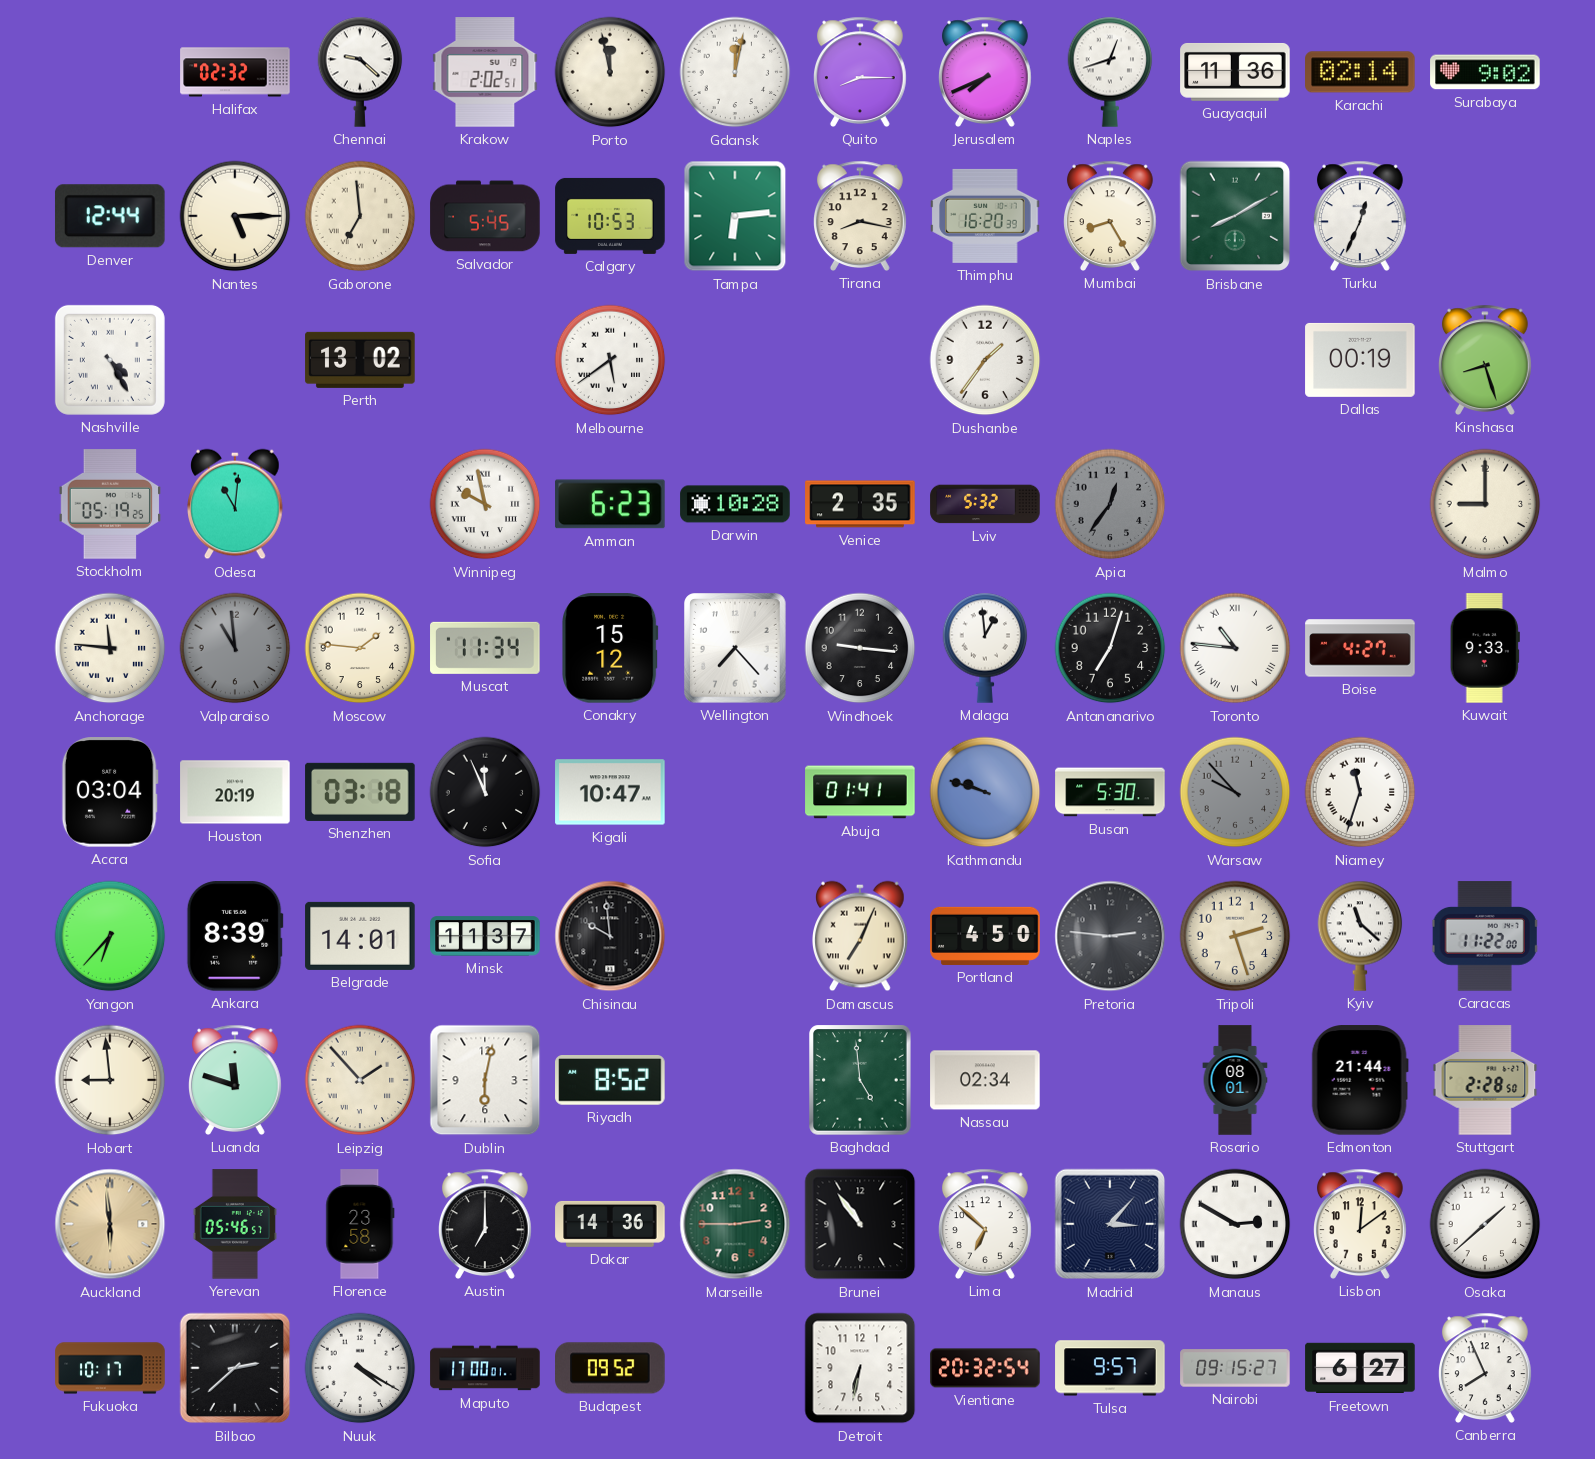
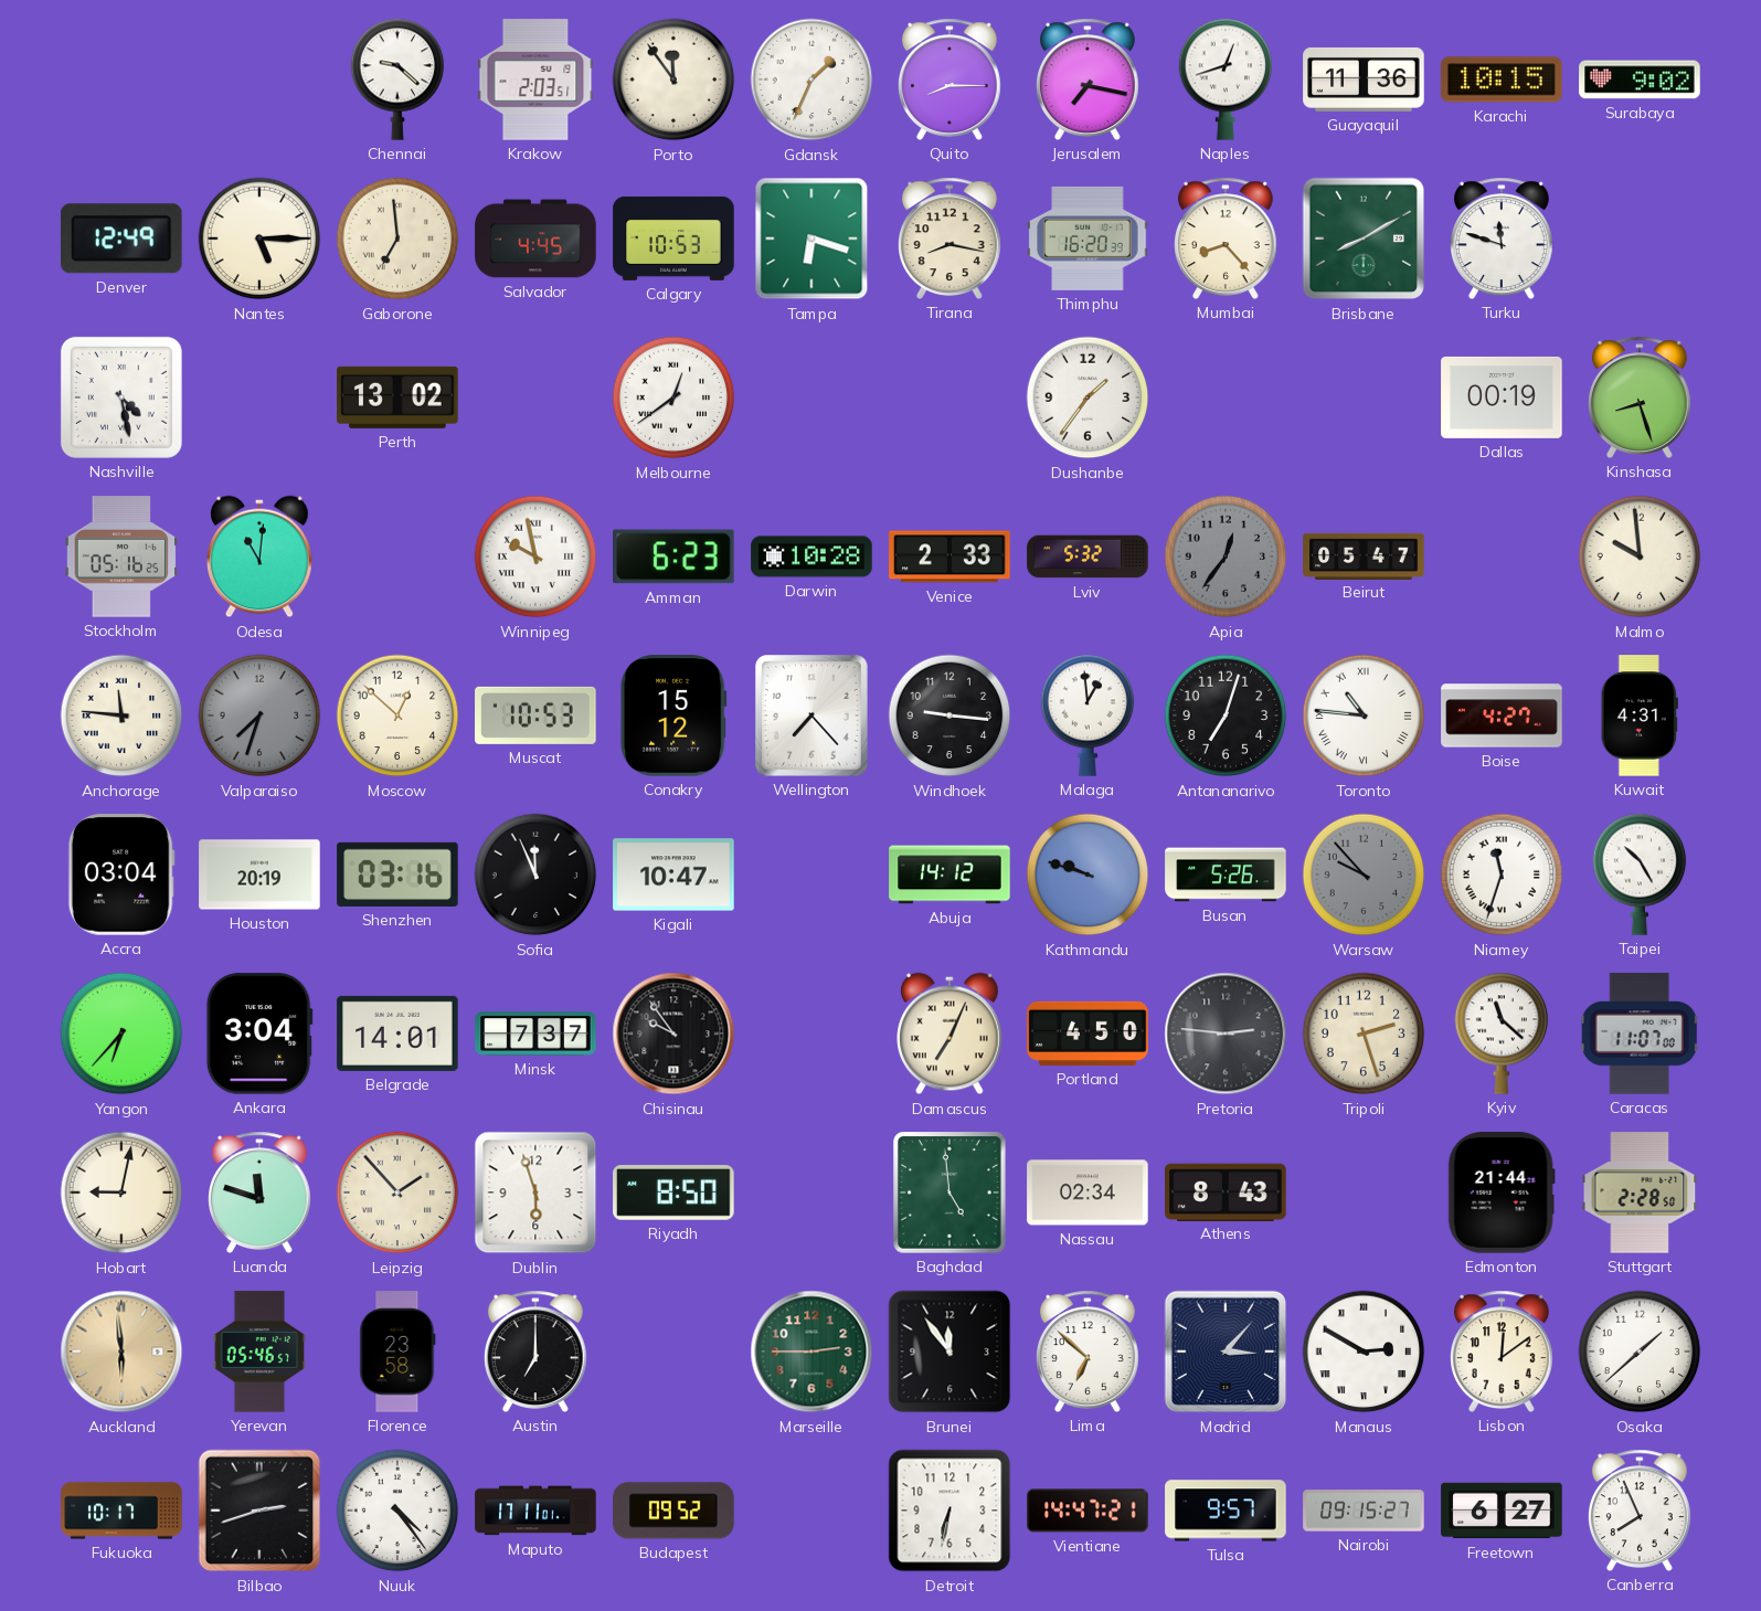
Halifax: 02:32 -> none
Krakow: 2:02 -> 2:03
Porto: 11:58 -> 11:54
Gdansk: 12:02 -> 1:34
Jerusalem: 7:41 -> 7:17
Karachi: 02:14 -> 10:15
Denver: 12:44 -> 12:49
Salvador: 5:45 -> 4:45
Tampa: 6:14 -> 6:18
Mumbai: 8:25 -> 8:23
Turku: 12:34 -> 11:48
Nashville: 4:25 -> 4:28
Melbourne: 5:39 -> 12:39
Stockholm: 05:19 -> 05:16
Venice: 2:35 -> 2:33
Beirut: none -> 05:47
Malmo: 9:00 -> 9:59
Valparaiso: 10:59 -> 7:33
Moscow: 1:46 -> 12:52
Muscat: 11:34 -> 10:53
Kuwait: 9:33 -> 4:31
Shenzhen: 03:18 -> 03:16
Abuja: 01:41 -> 14:12
Busan: 5:30 -> 5:26
Taipei: none -> 10:25
Ankara: 8:39 -> 3:04
Minsk: 11:37 -> 7:37
Chisinau: 9:59 -> 9:54
Caracas: 11:22 -> 11:07
Hobart: 8:59 -> 9:02
Dublin: 6:02 -> 5:57
Riyadh: 8:52 -> 8:50
Athens: none -> 8:43
Rosario: 08:01 -> none
Dakar: 14:36 -> none
Brunei: 10:54 -> 11:54
Bilbao: 2:38 -> 2:42
Nuuk: 4:20 -> 4:24
Maputo: 17:00 -> 17:11
Vientiane: 20:32 -> 14:47
